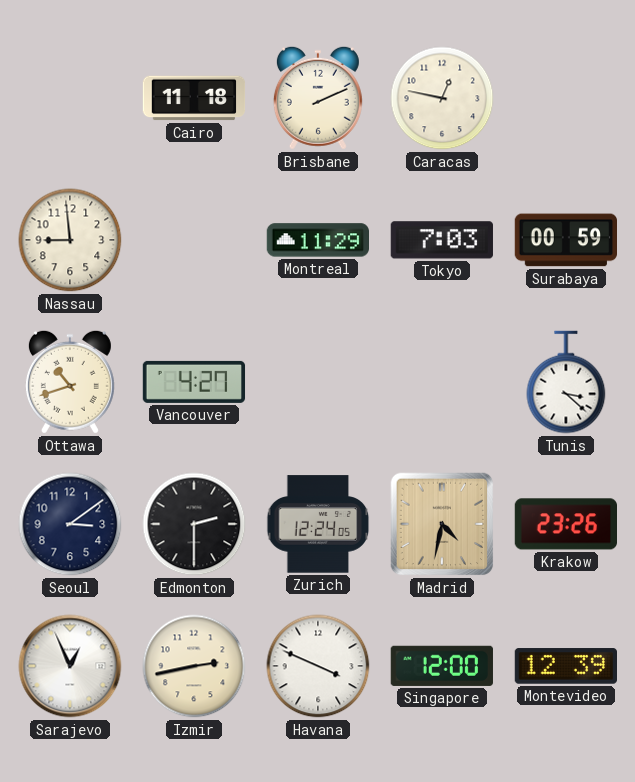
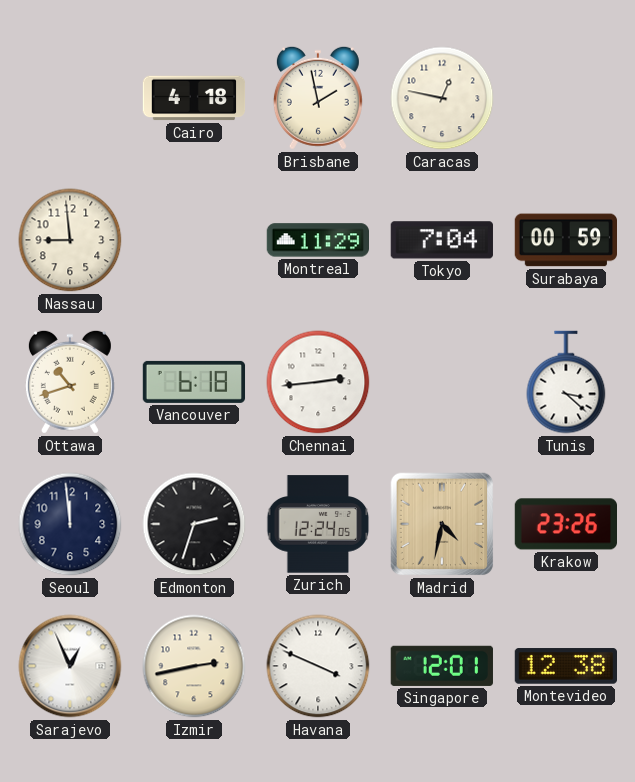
Cairo: 11:18 -> 4:18
Brisbane: 2:11 -> 1:58
Tokyo: 7:03 -> 7:04
Vancouver: 4:27 -> 6:18
Chennai: none -> 2:44
Seoul: 3:09 -> 11:59
Edmonton: 2:30 -> 2:33
Singapore: 12:00 -> 12:01
Montevideo: 12:39 -> 12:38
